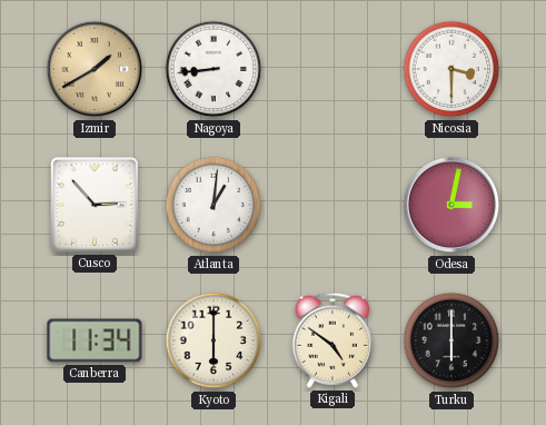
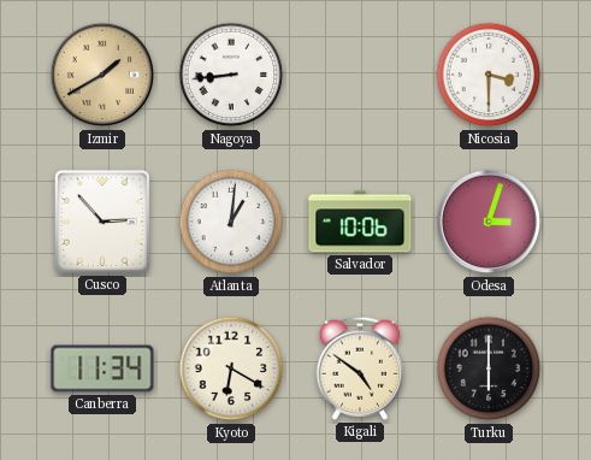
Salvador: none -> 10:06
Odesa: 3:02 -> 3:03
Kyoto: 6:00 -> 6:20
